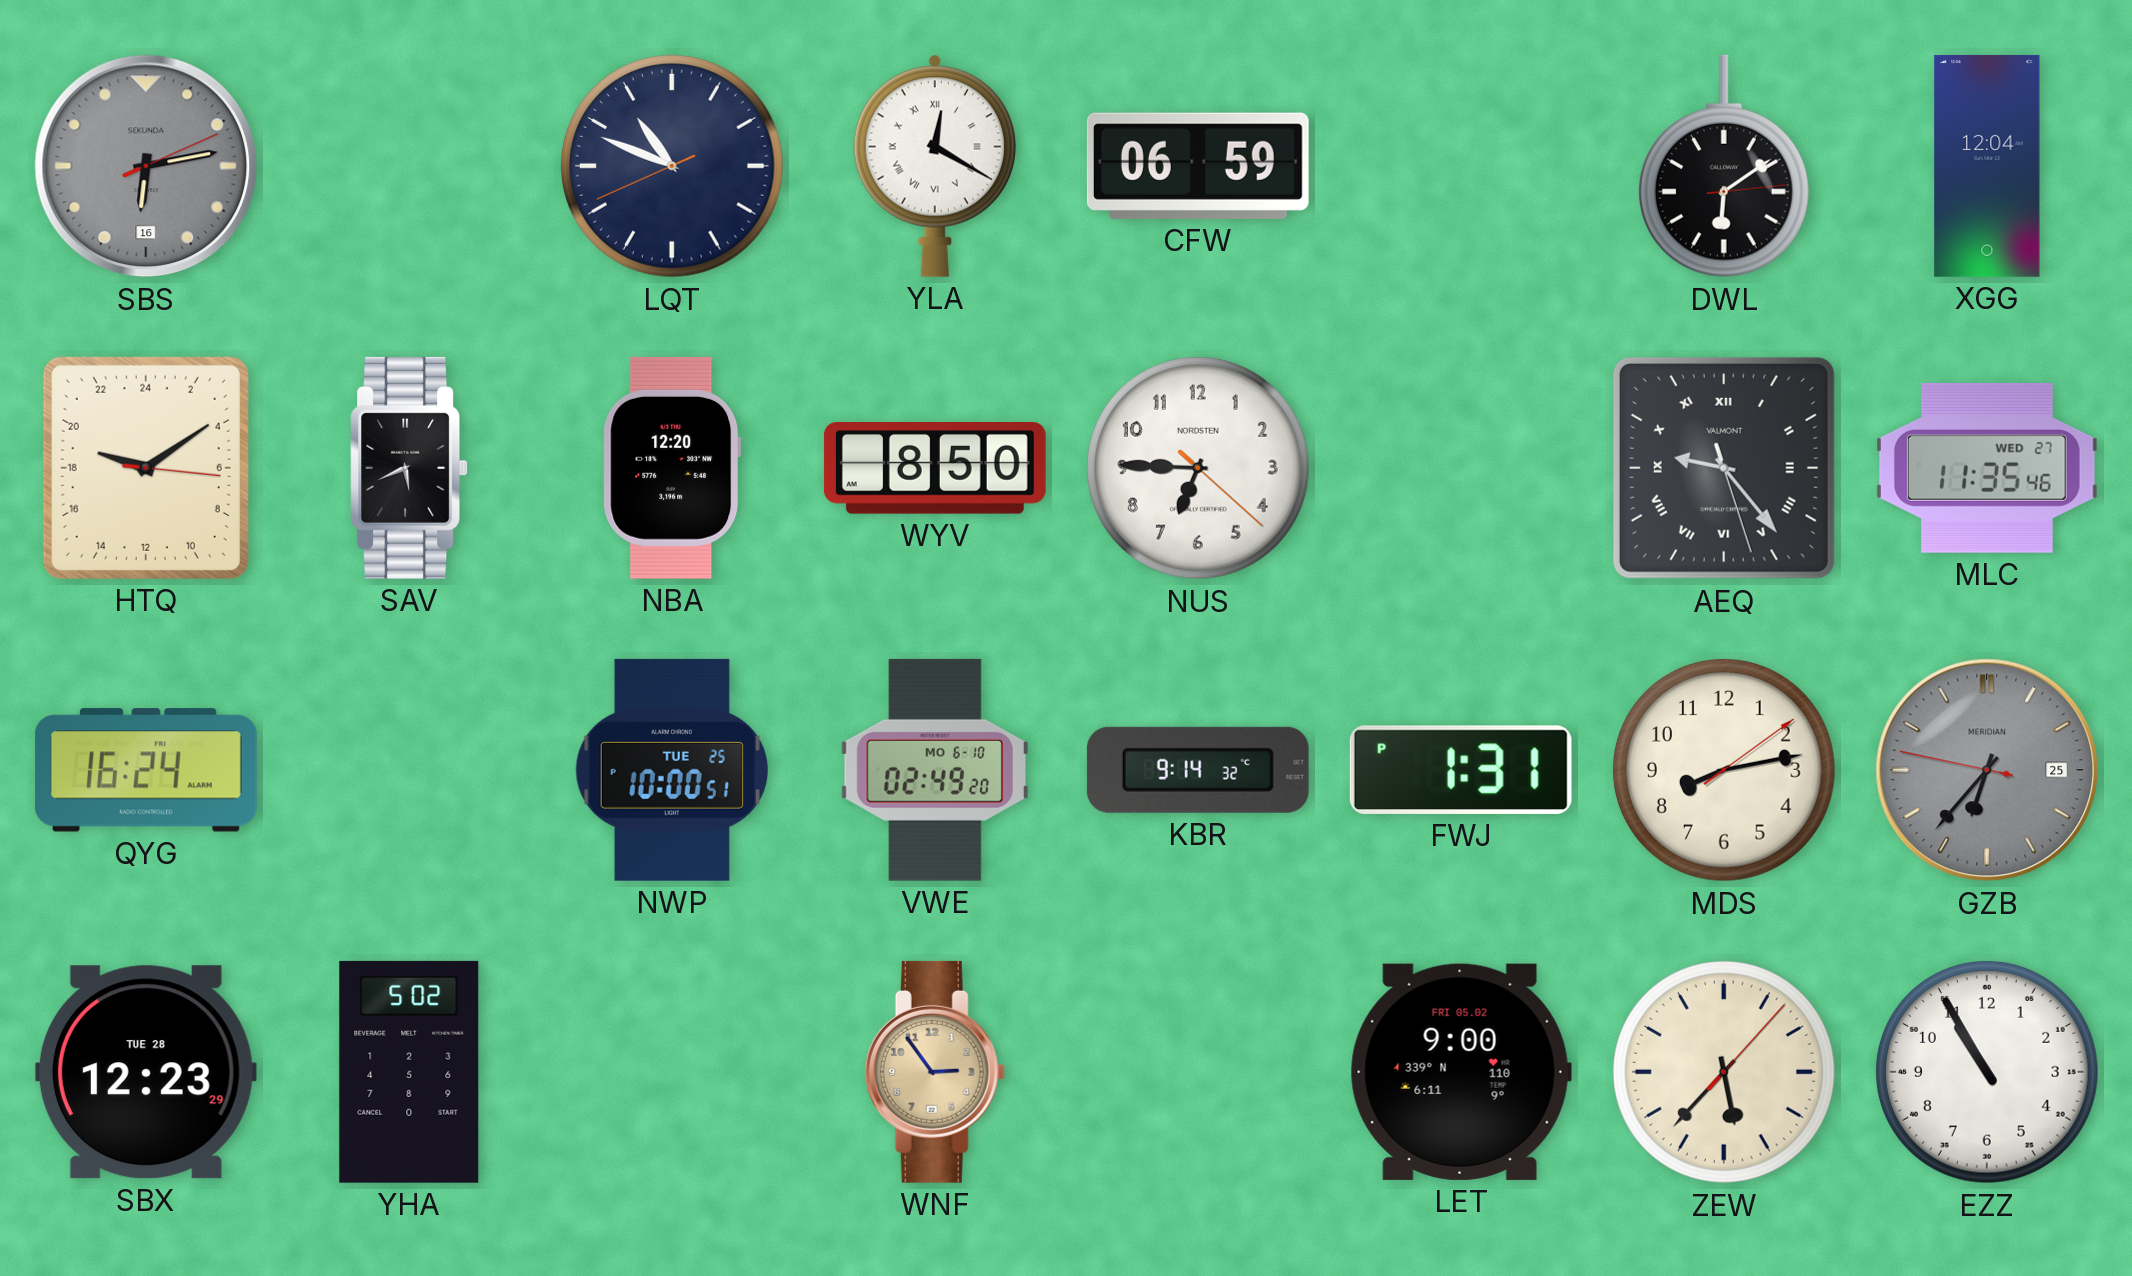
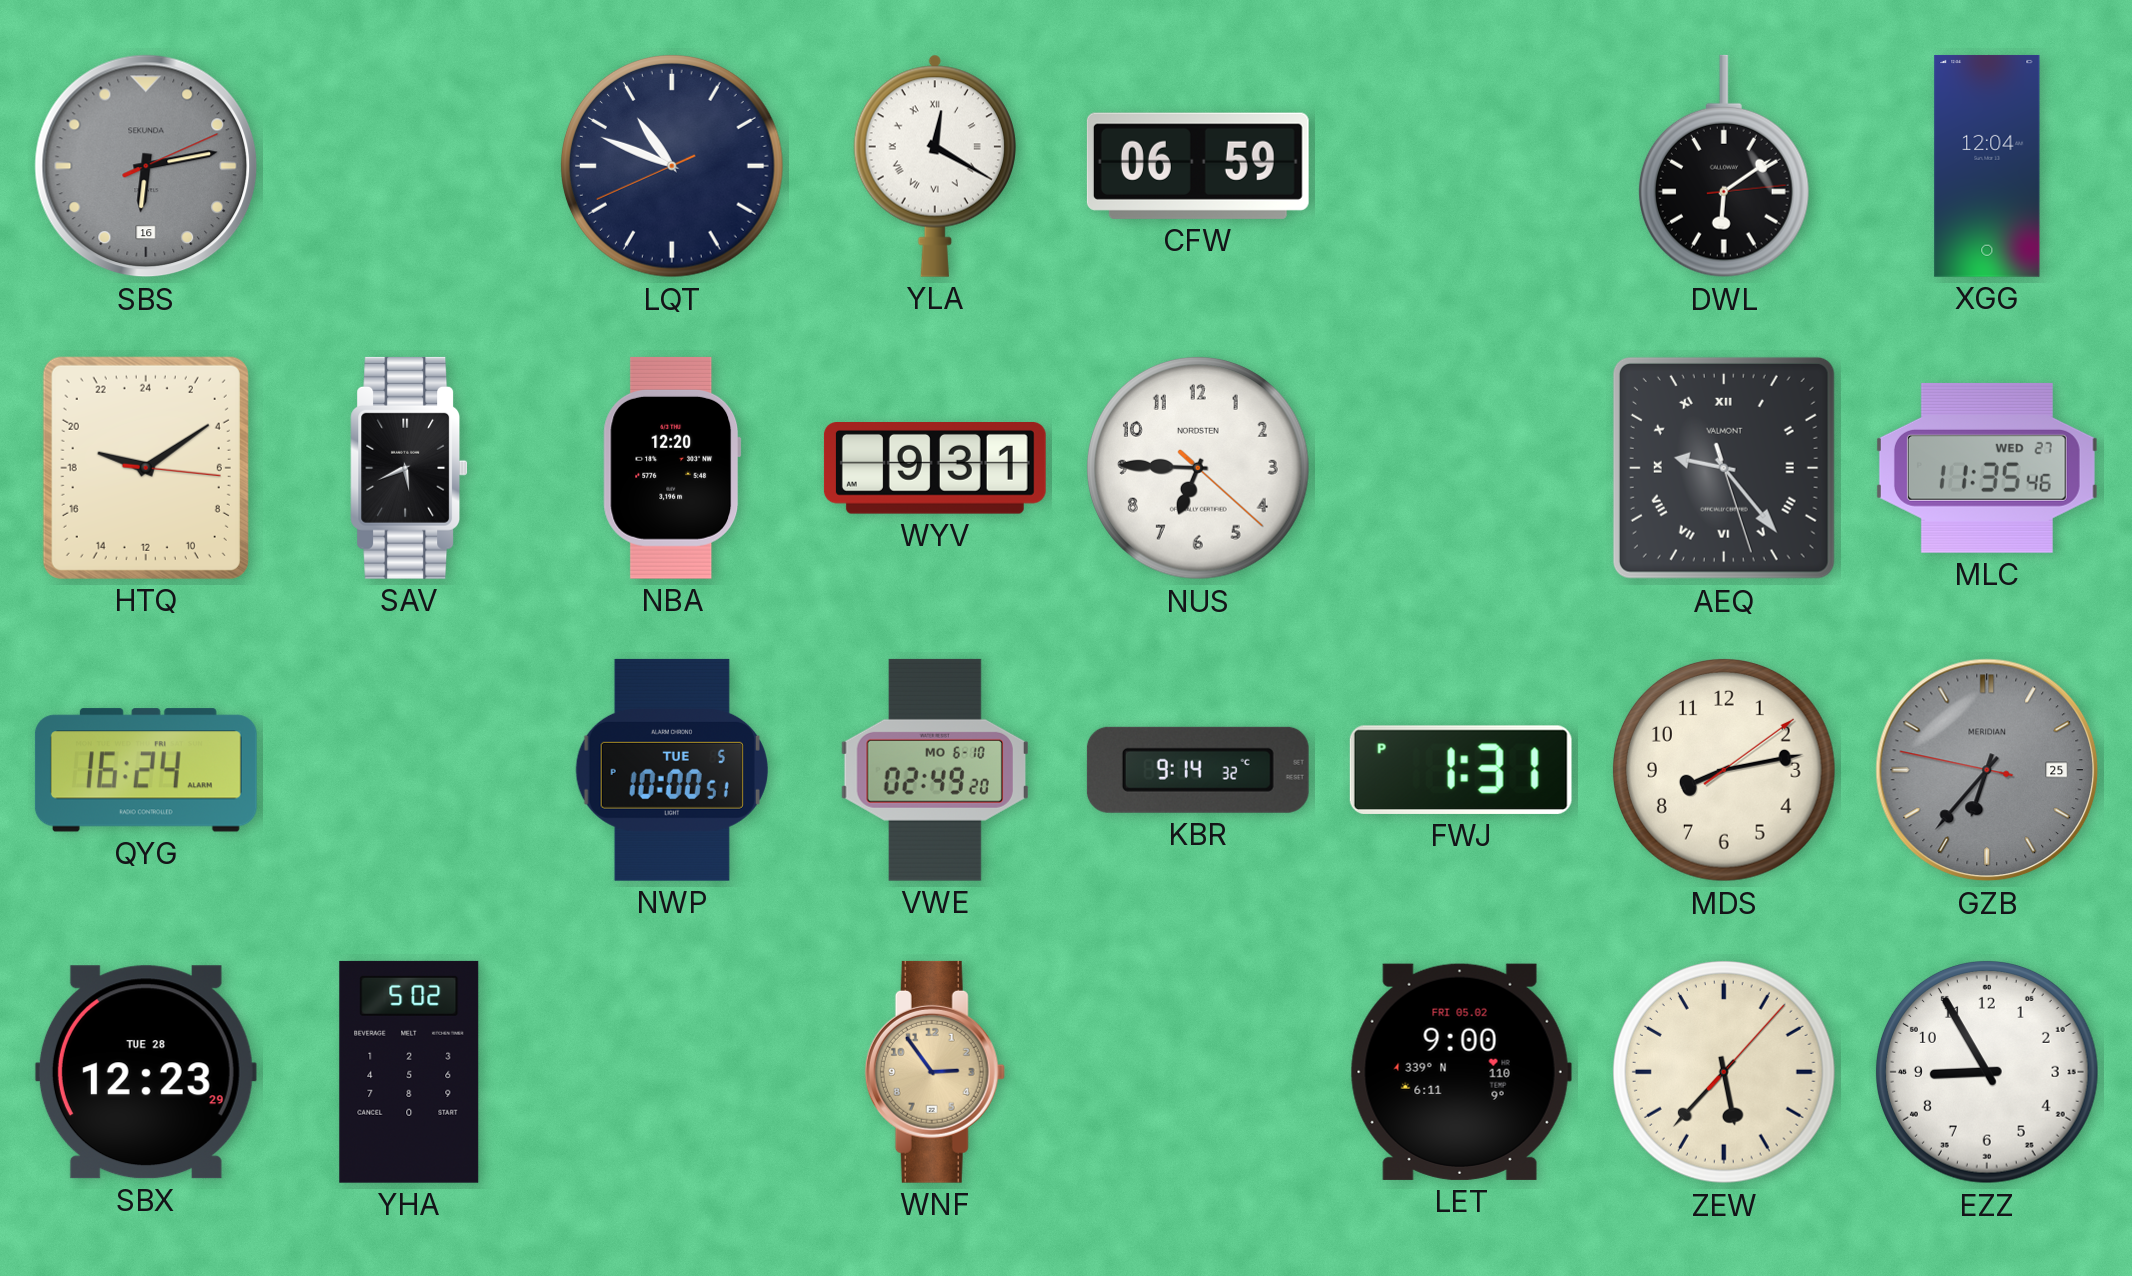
WYV: 8:50 -> 9:31
NWP date: TUE 25 -> TUE 5
EZZ: 10:55 -> 8:55
